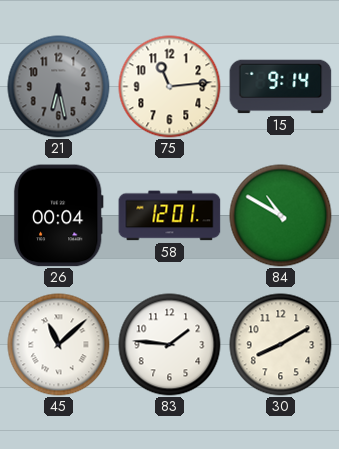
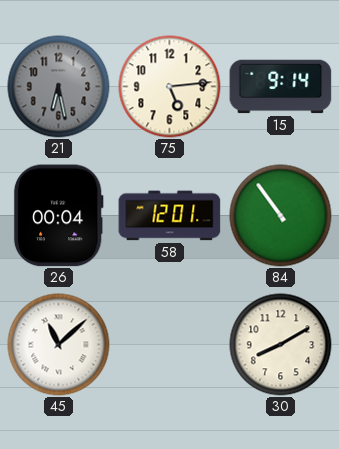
75: 11:14 -> 5:14
84: 10:50 -> 10:54
83: 1:46 -> none
